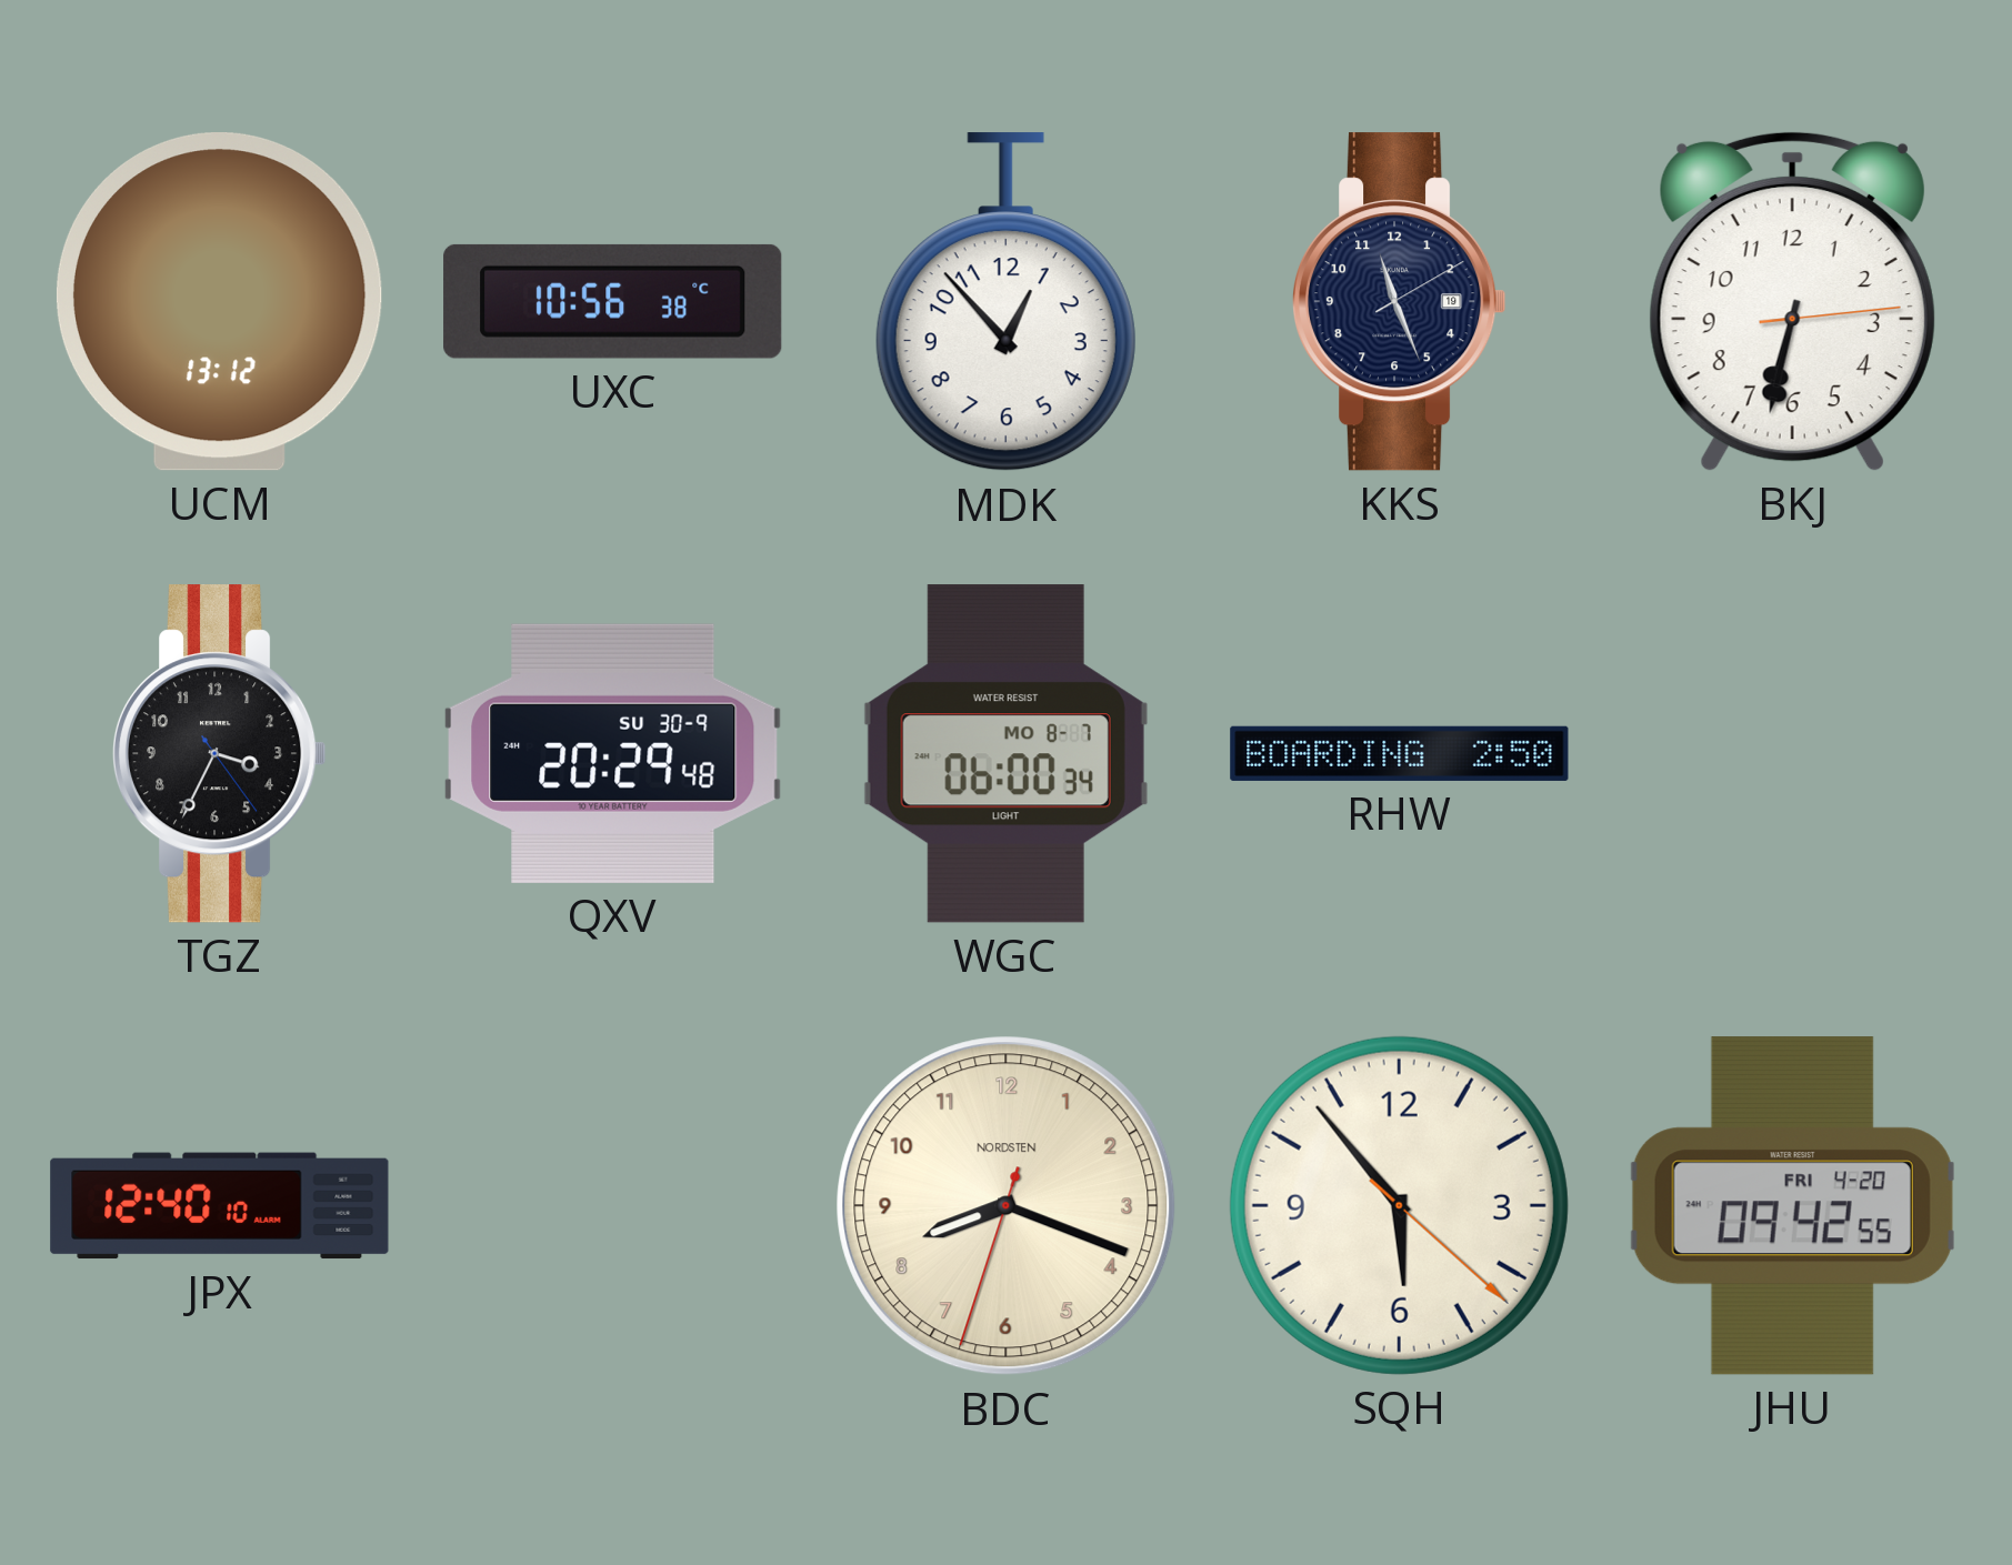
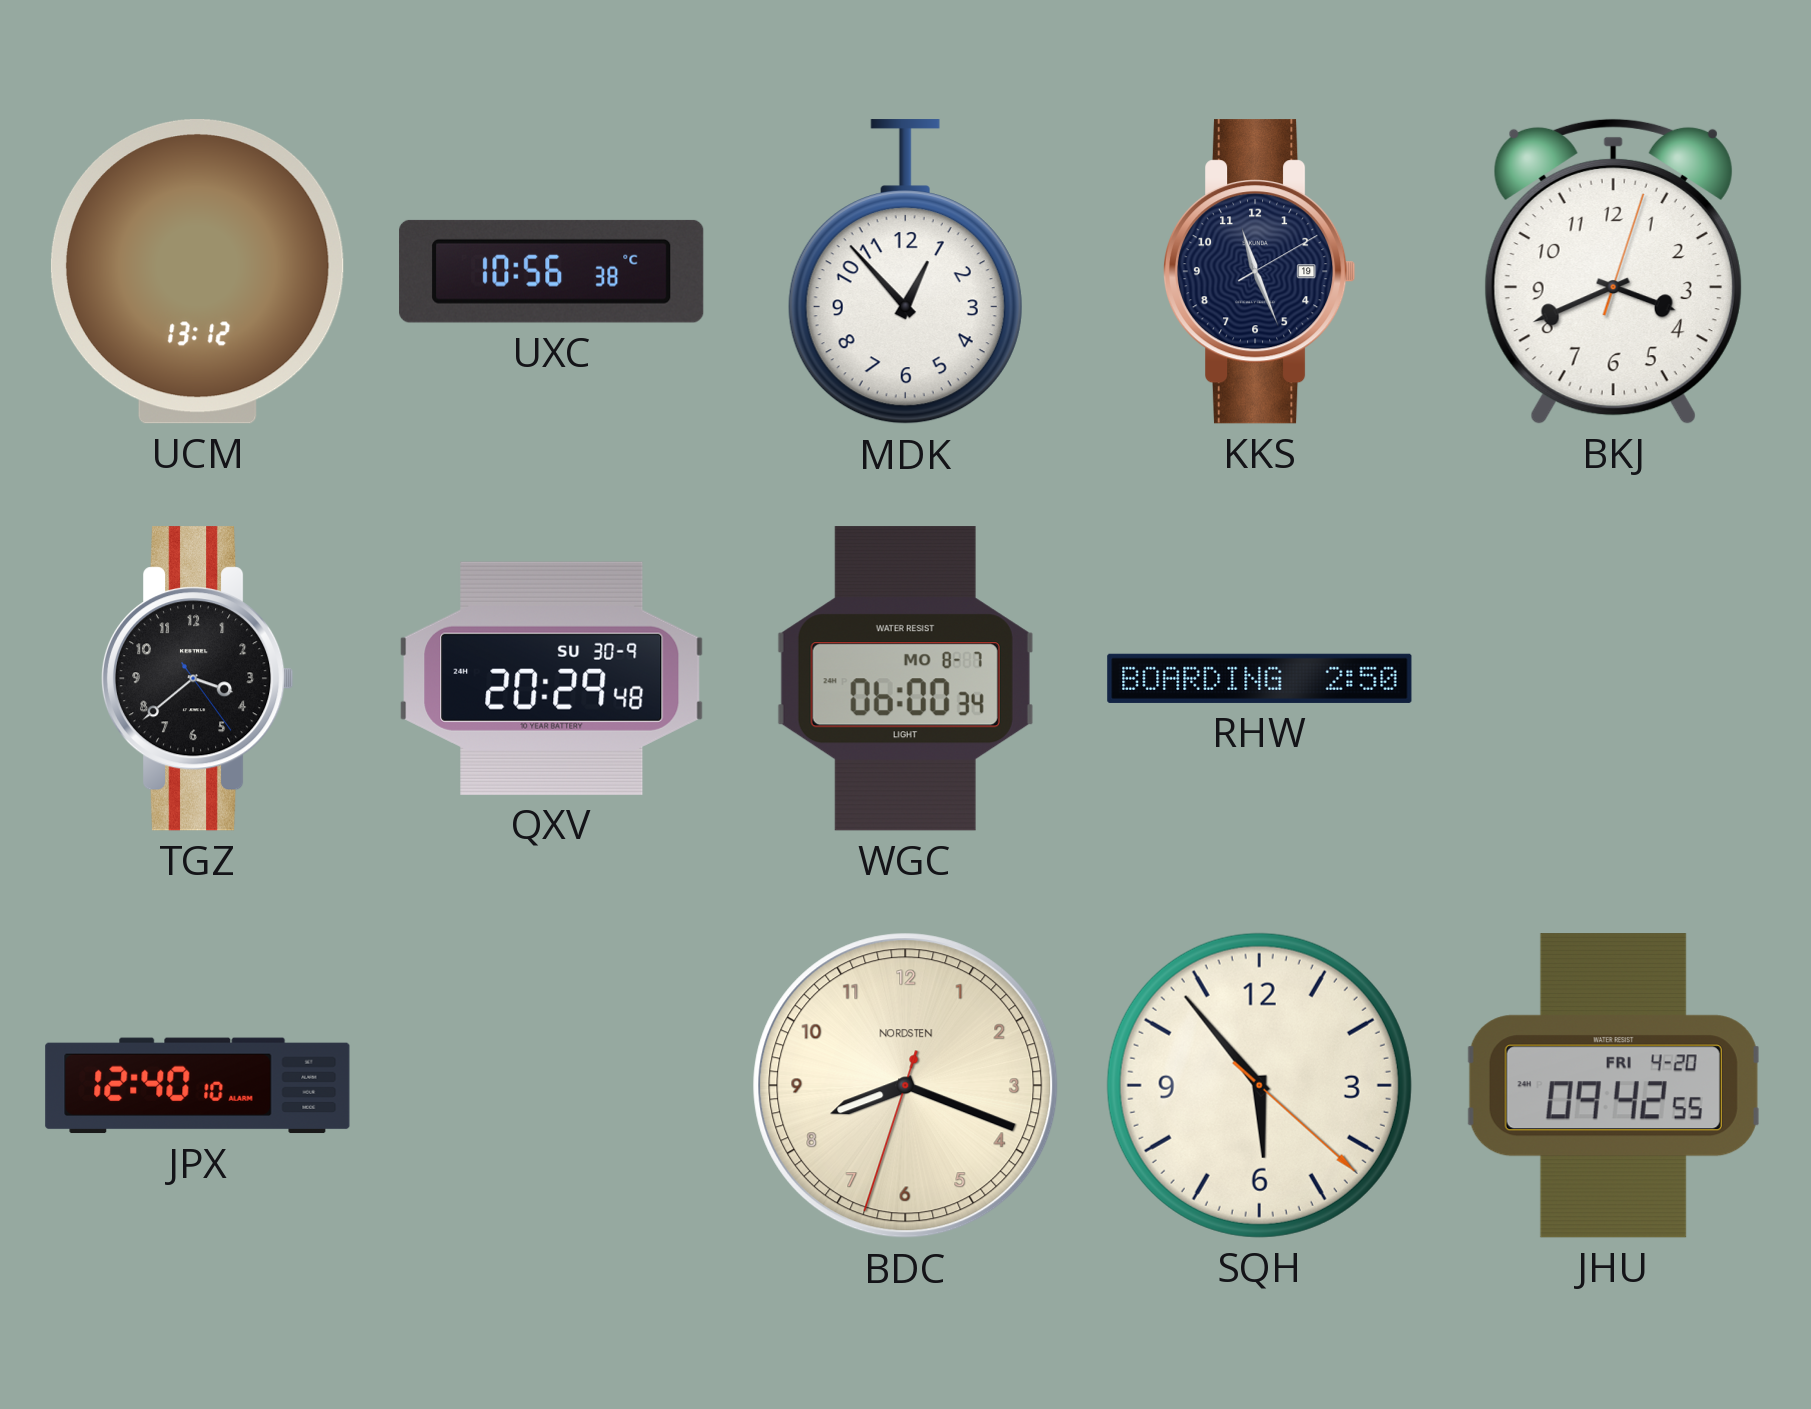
BKJ: 6:32 -> 3:41
TGZ: 3:34 -> 3:38
